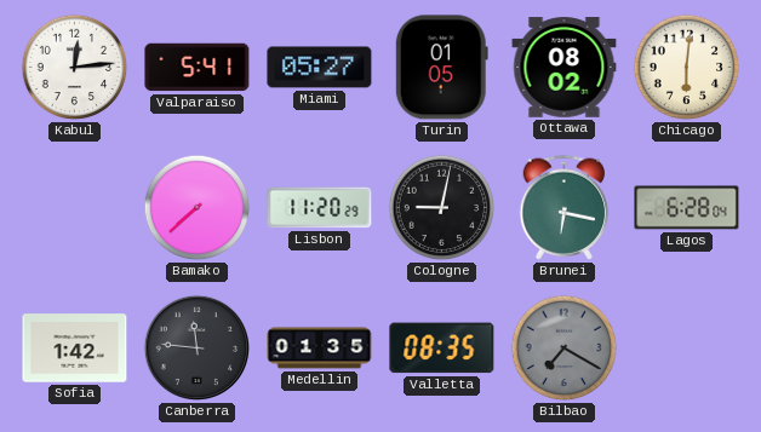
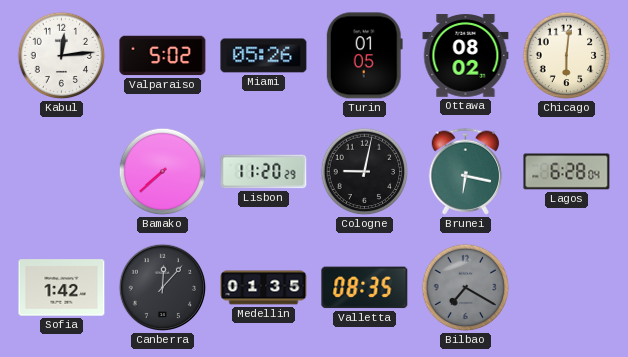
Valparaiso: 5:41 -> 5:02
Miami: 05:27 -> 05:26
Canberra: 11:46 -> 12:07
